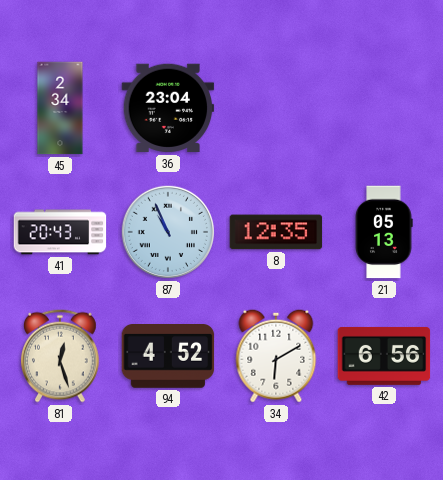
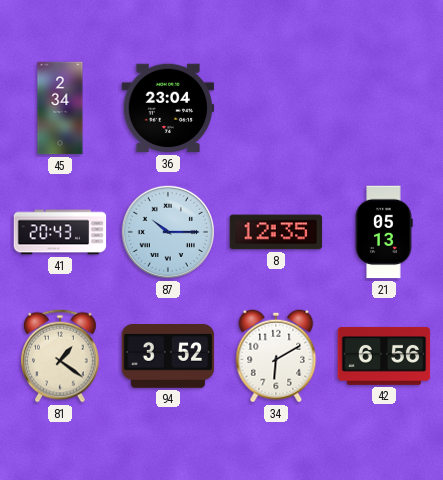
87: 10:56 -> 10:15
81: 12:27 -> 1:21
94: 4:52 -> 3:52
